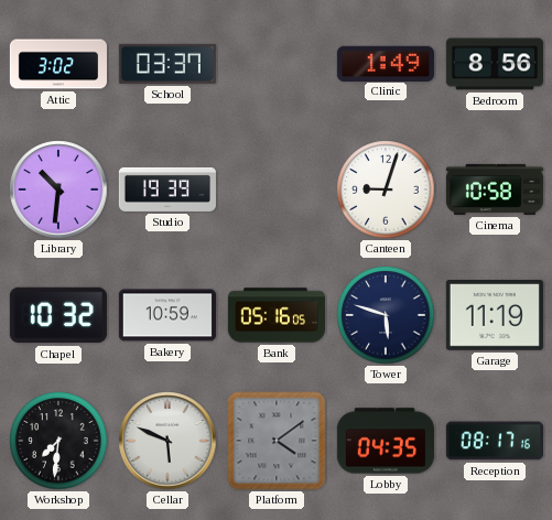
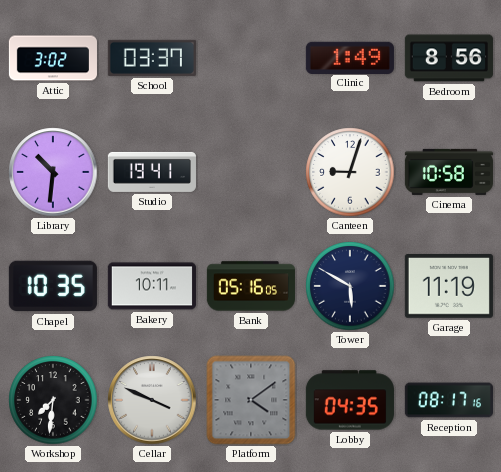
Studio: 19:39 -> 19:41
Chapel: 10:32 -> 10:35
Bakery: 10:59 -> 10:11
Tower: 5:48 -> 5:50
Cellar: 5:49 -> 3:49
